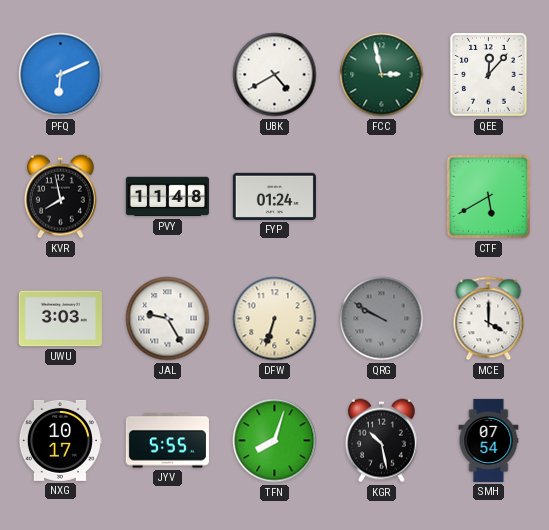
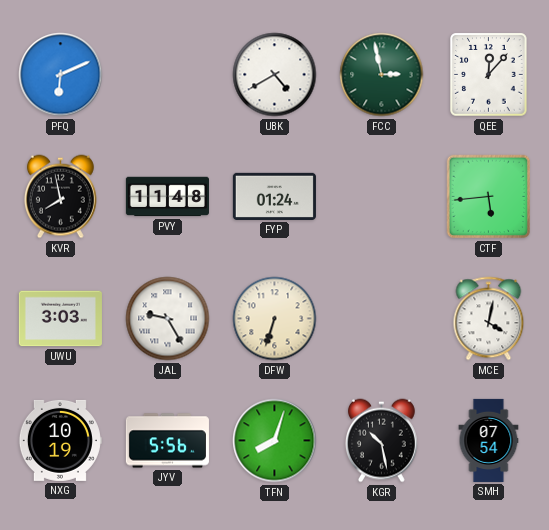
CTF: 5:40 -> 5:44
QRG: 9:50 -> none
MCE: 4:00 -> 4:02
NXG: 10:17 -> 10:19
JYV: 5:55 -> 5:56
